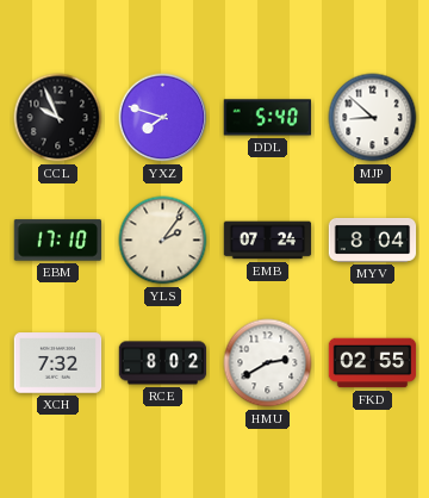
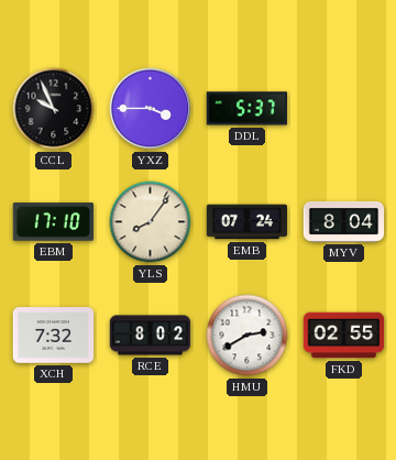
YXZ: 7:48 -> 3:45
DDL: 5:40 -> 5:37
MJP: 8:52 -> none
YLS: 2:06 -> 8:06
